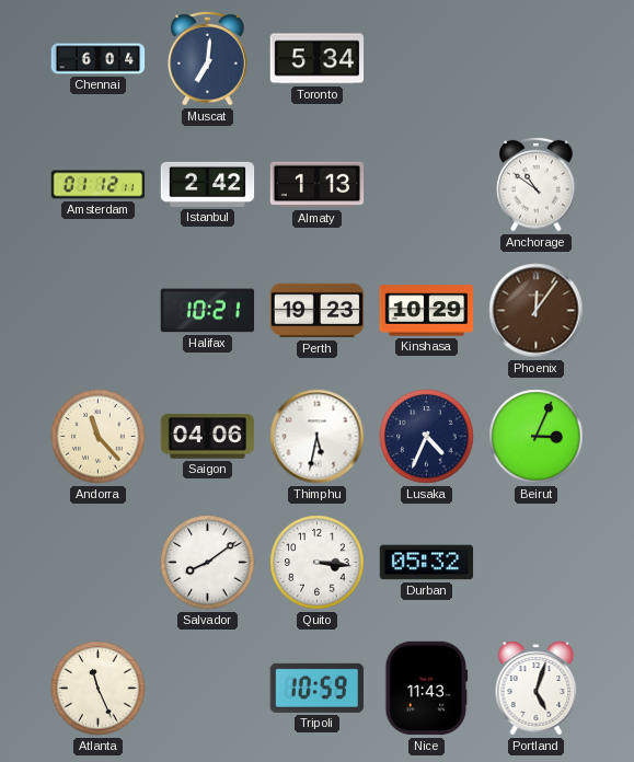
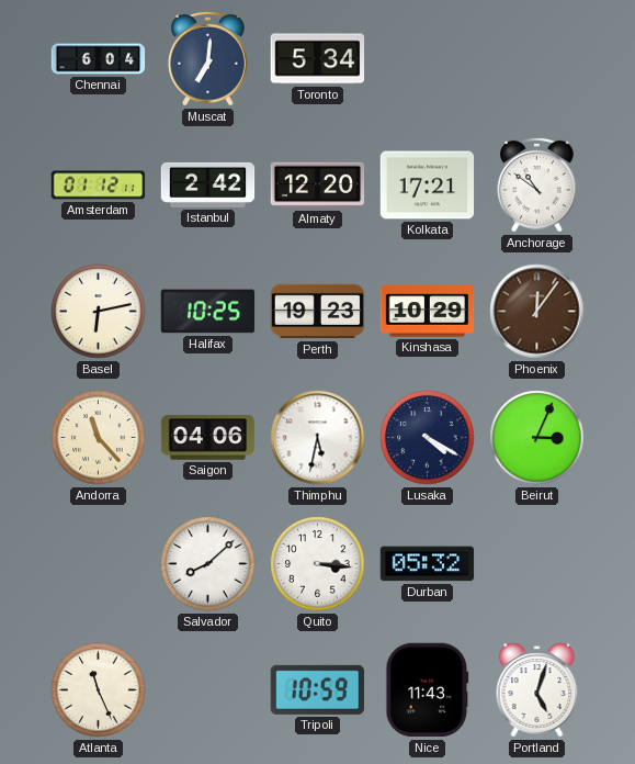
Almaty: 1:13 -> 12:20
Kolkata: none -> 17:21
Basel: none -> 6:13
Halifax: 10:21 -> 10:25
Lusaka: 4:34 -> 4:20
Salvador: 8:09 -> 8:08
